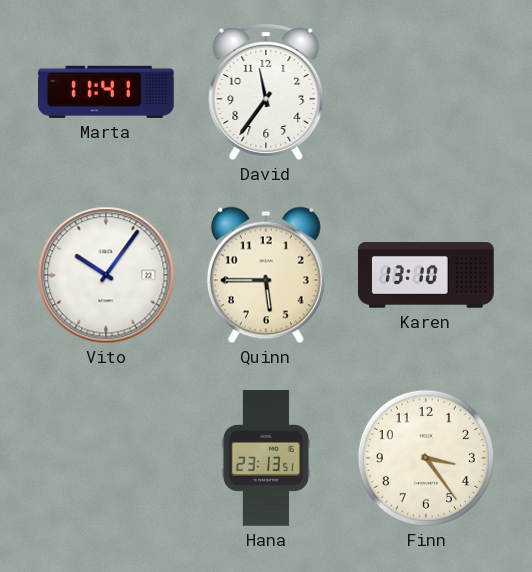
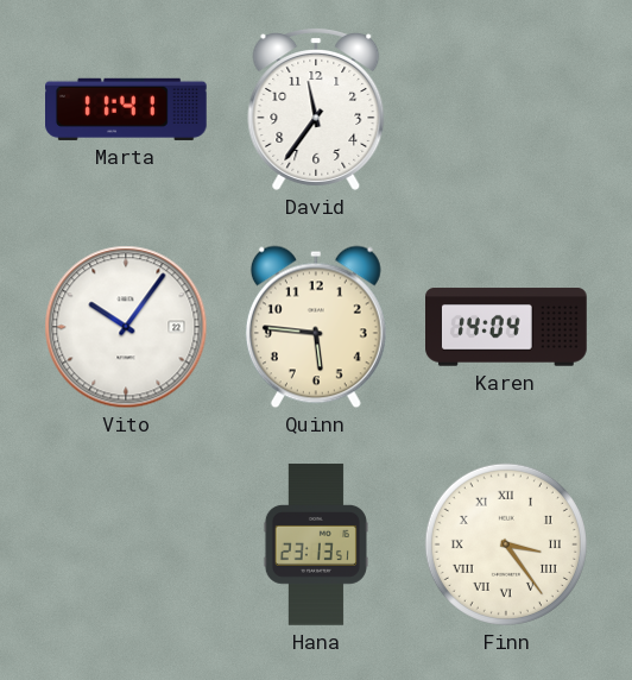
Quinn: 5:45 -> 5:46
Karen: 13:10 -> 14:04
Finn numerals: Arabic -> Roman
